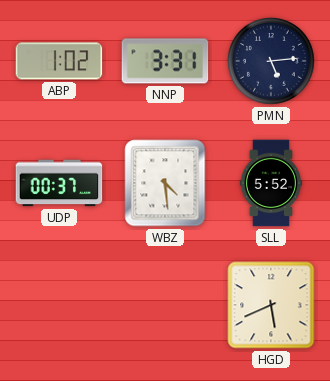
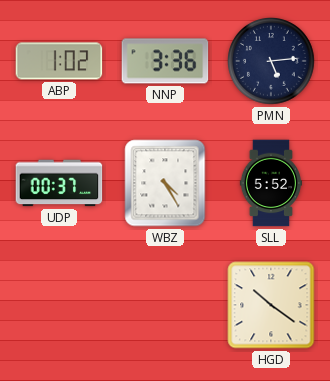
NNP: 3:31 -> 3:36
WBZ: 4:29 -> 4:25
HGD: 5:41 -> 10:21
